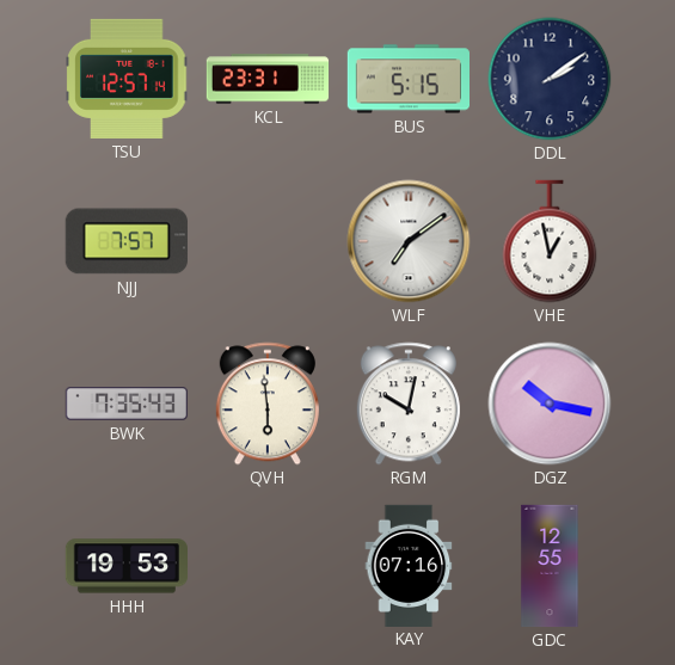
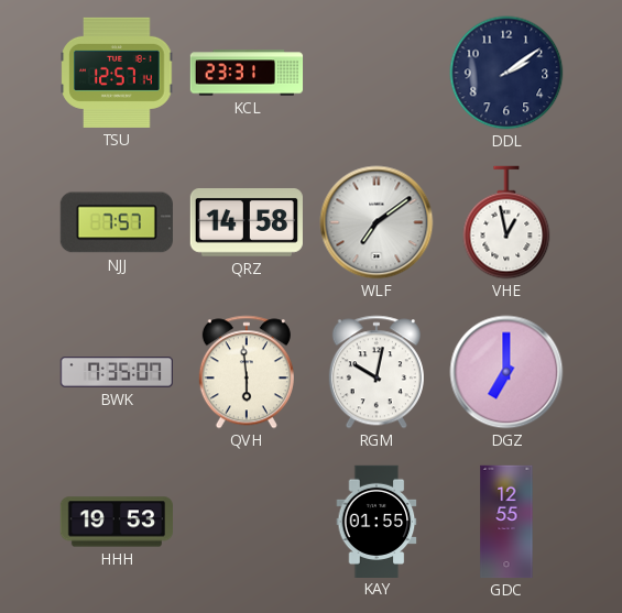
BUS: 5:15 -> none
QRZ: none -> 14:58
BWK: 7:35:43 -> 7:35:07
DGZ: 10:17 -> 7:00
KAY: 07:16 -> 01:55
